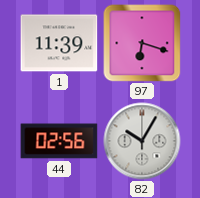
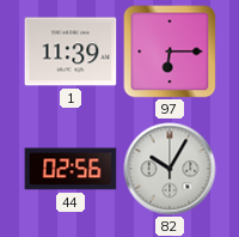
97: 6:18 -> 6:15
